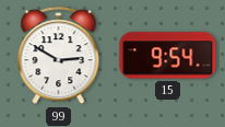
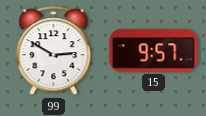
15: 9:54 -> 9:57
